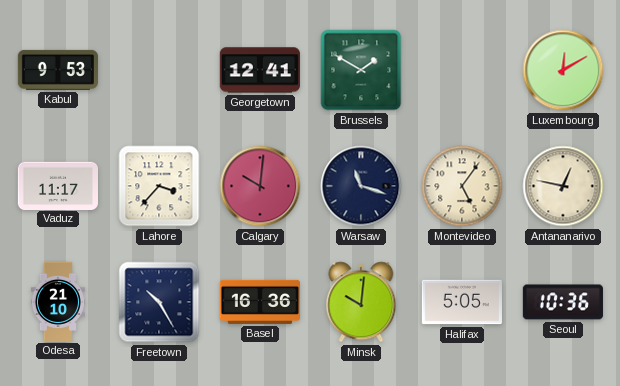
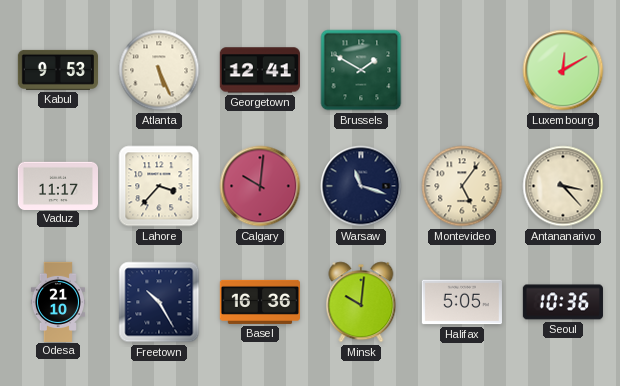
Atlanta: none -> 5:26
Antananarivo: 12:47 -> 3:23
